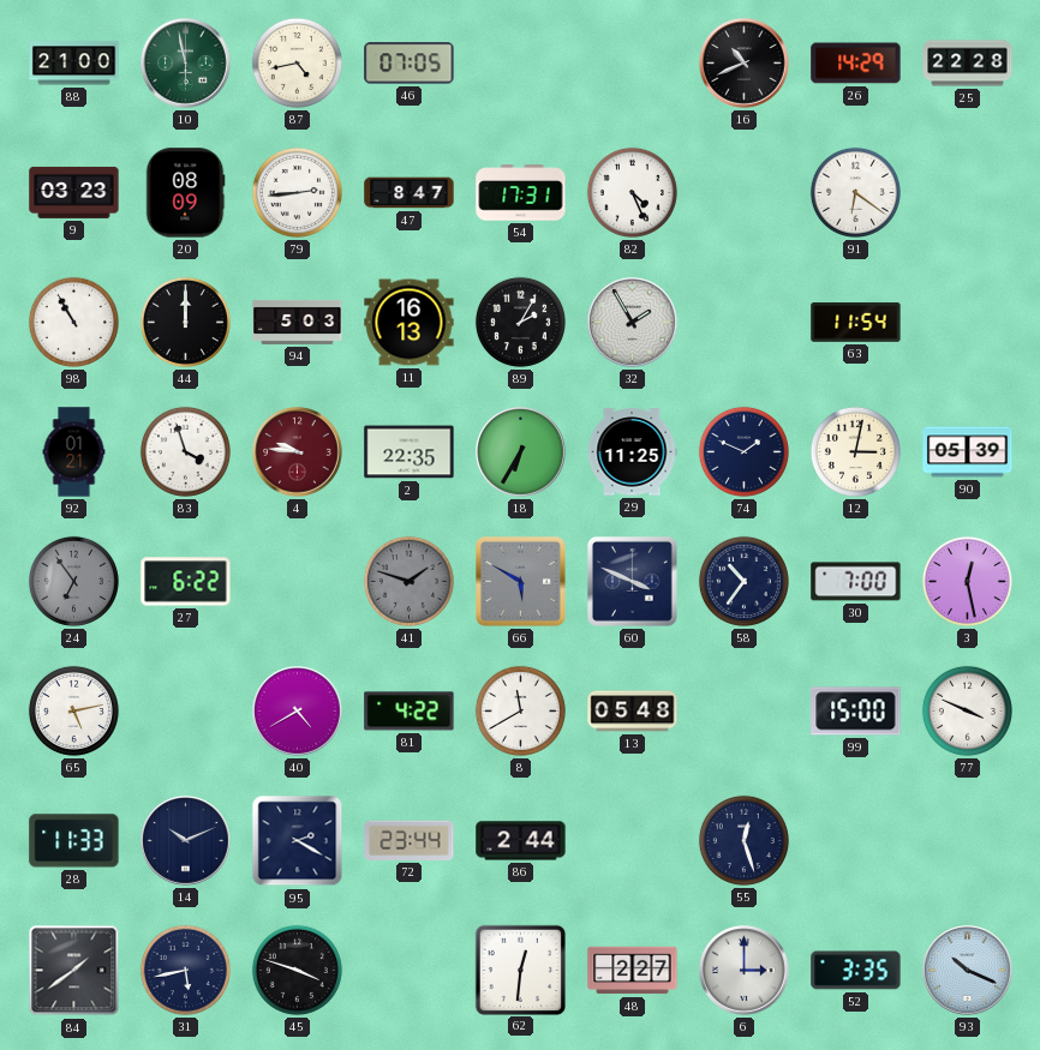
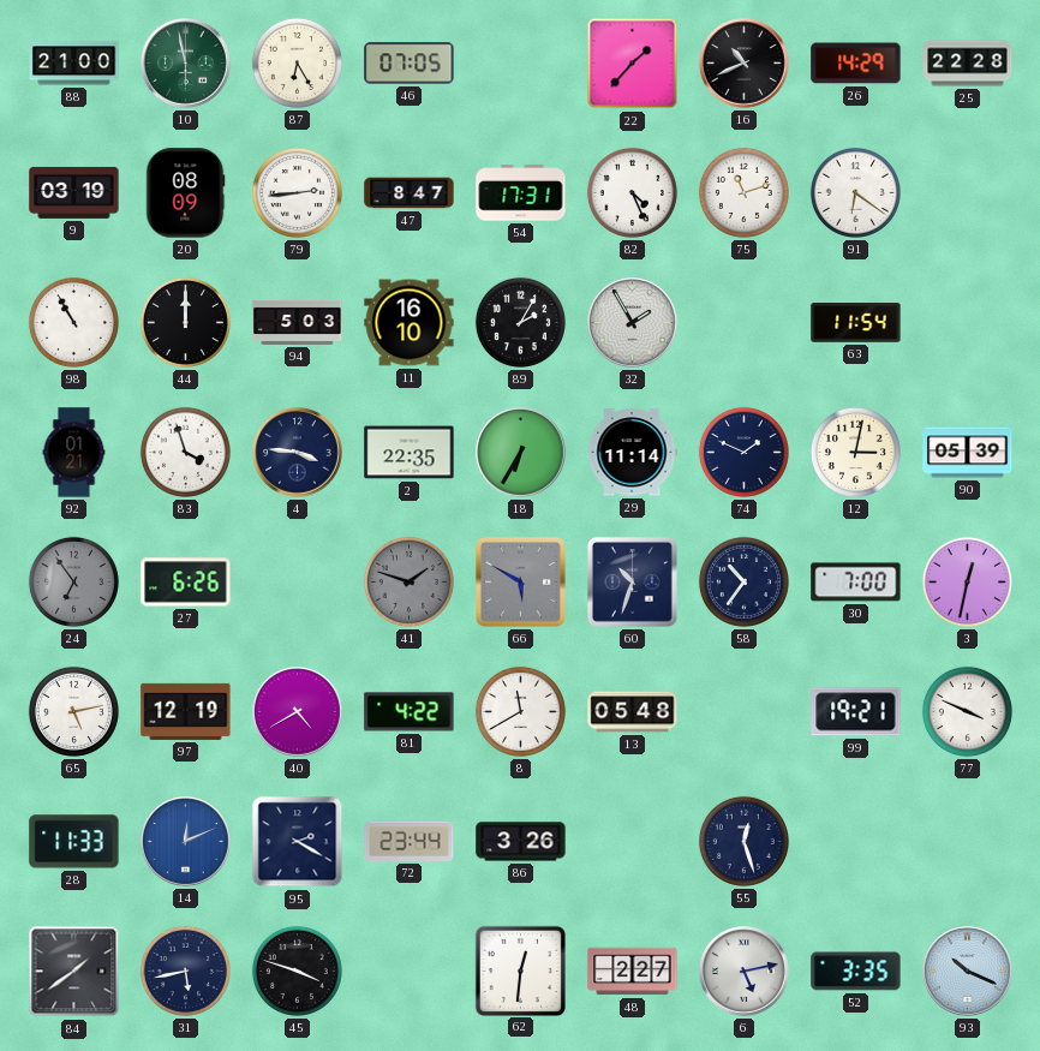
87: 4:43 -> 6:25
22: none -> 1:37
9: 03:23 -> 03:19
75: none -> 11:12
11: 16:13 -> 16:10
4: 9:46 -> 3:46
4 dial: burgundy -> navy
29: 11:25 -> 11:14
27: 6:22 -> 6:26
60: 3:49 -> 10:33
3: 12:28 -> 12:32
97: none -> 12:19
99: 15:00 -> 19:21
14: 10:11 -> 12:11
14 dial: navy -> blue
86: 2:44 -> 3:26
6: 3:00 -> 5:13
